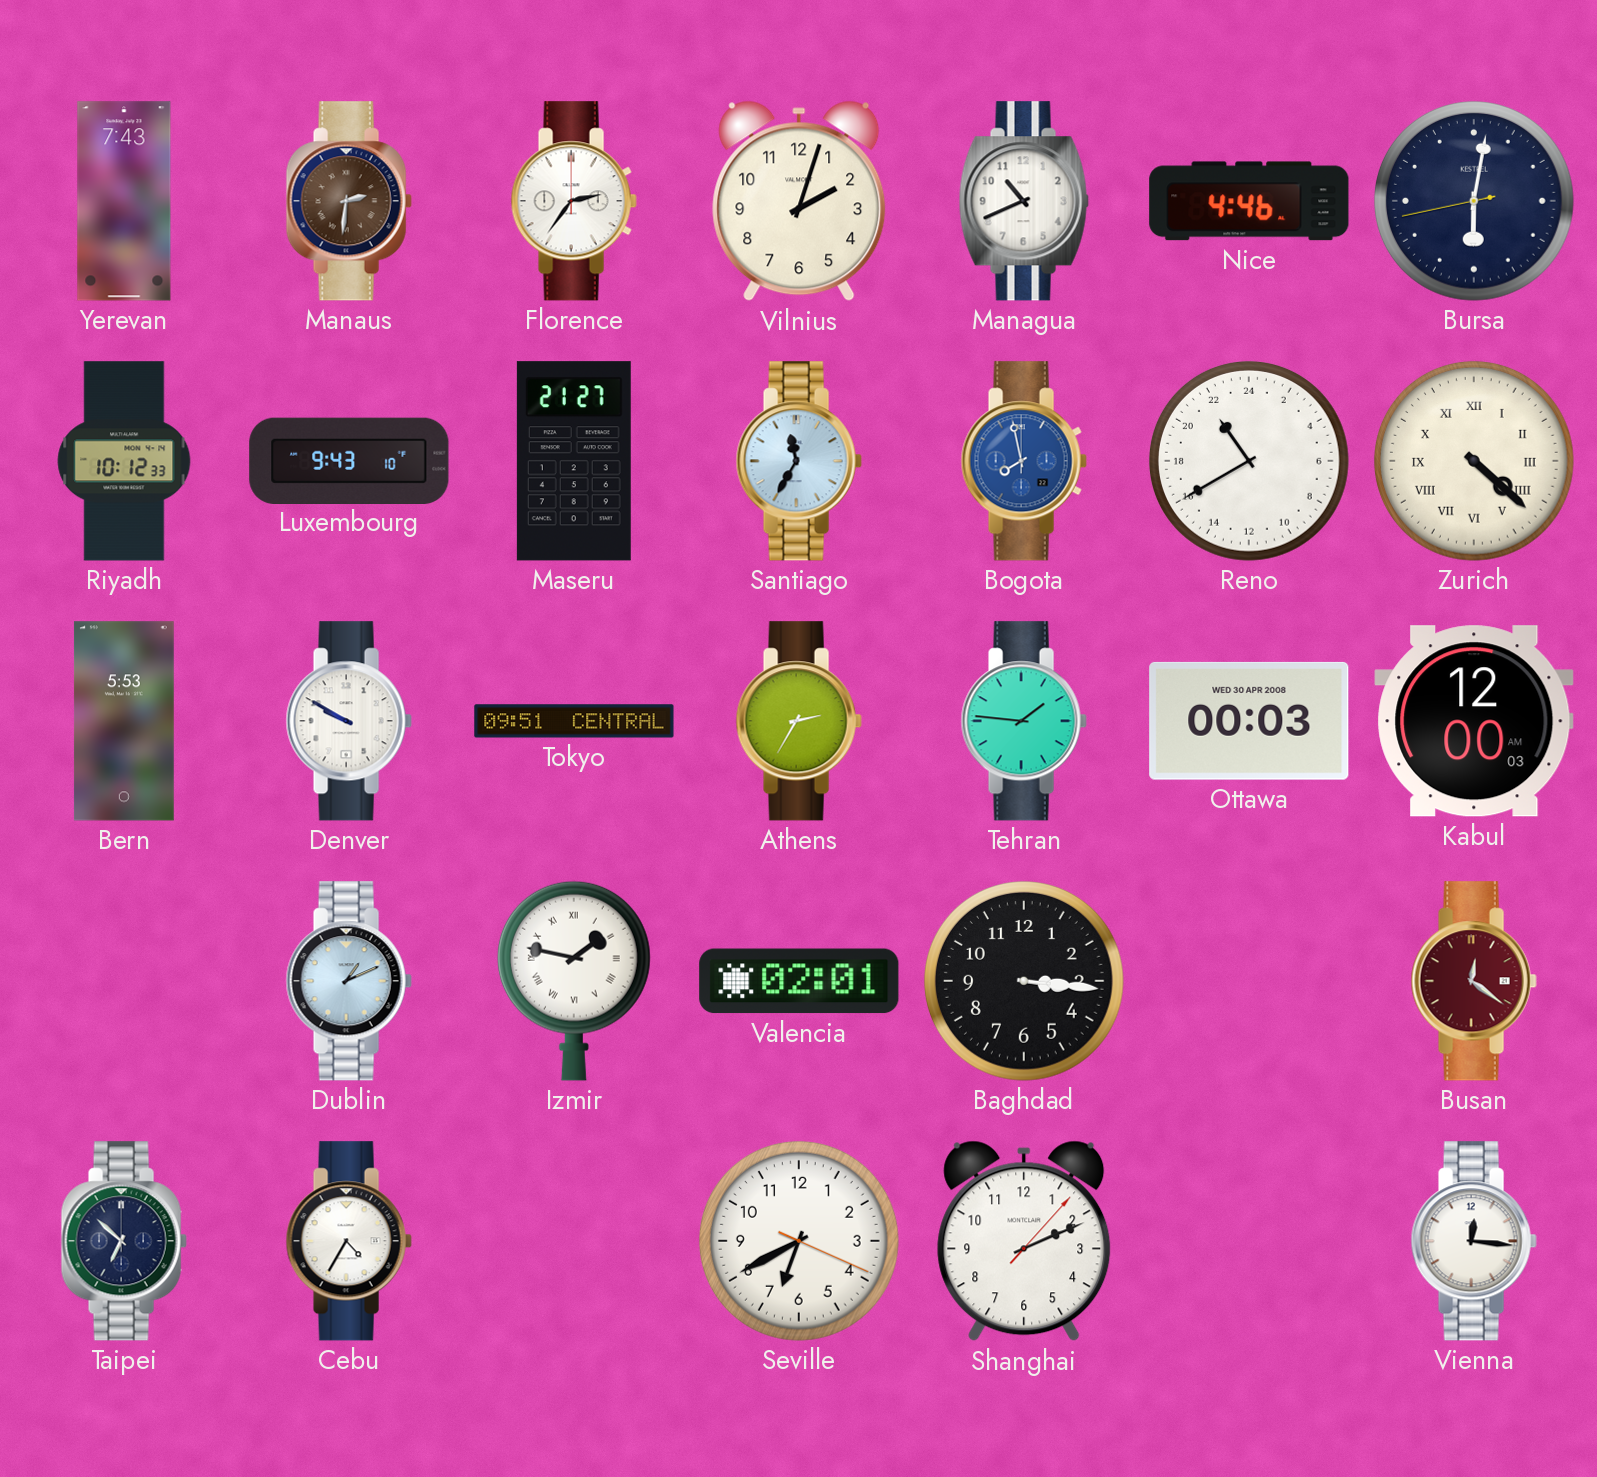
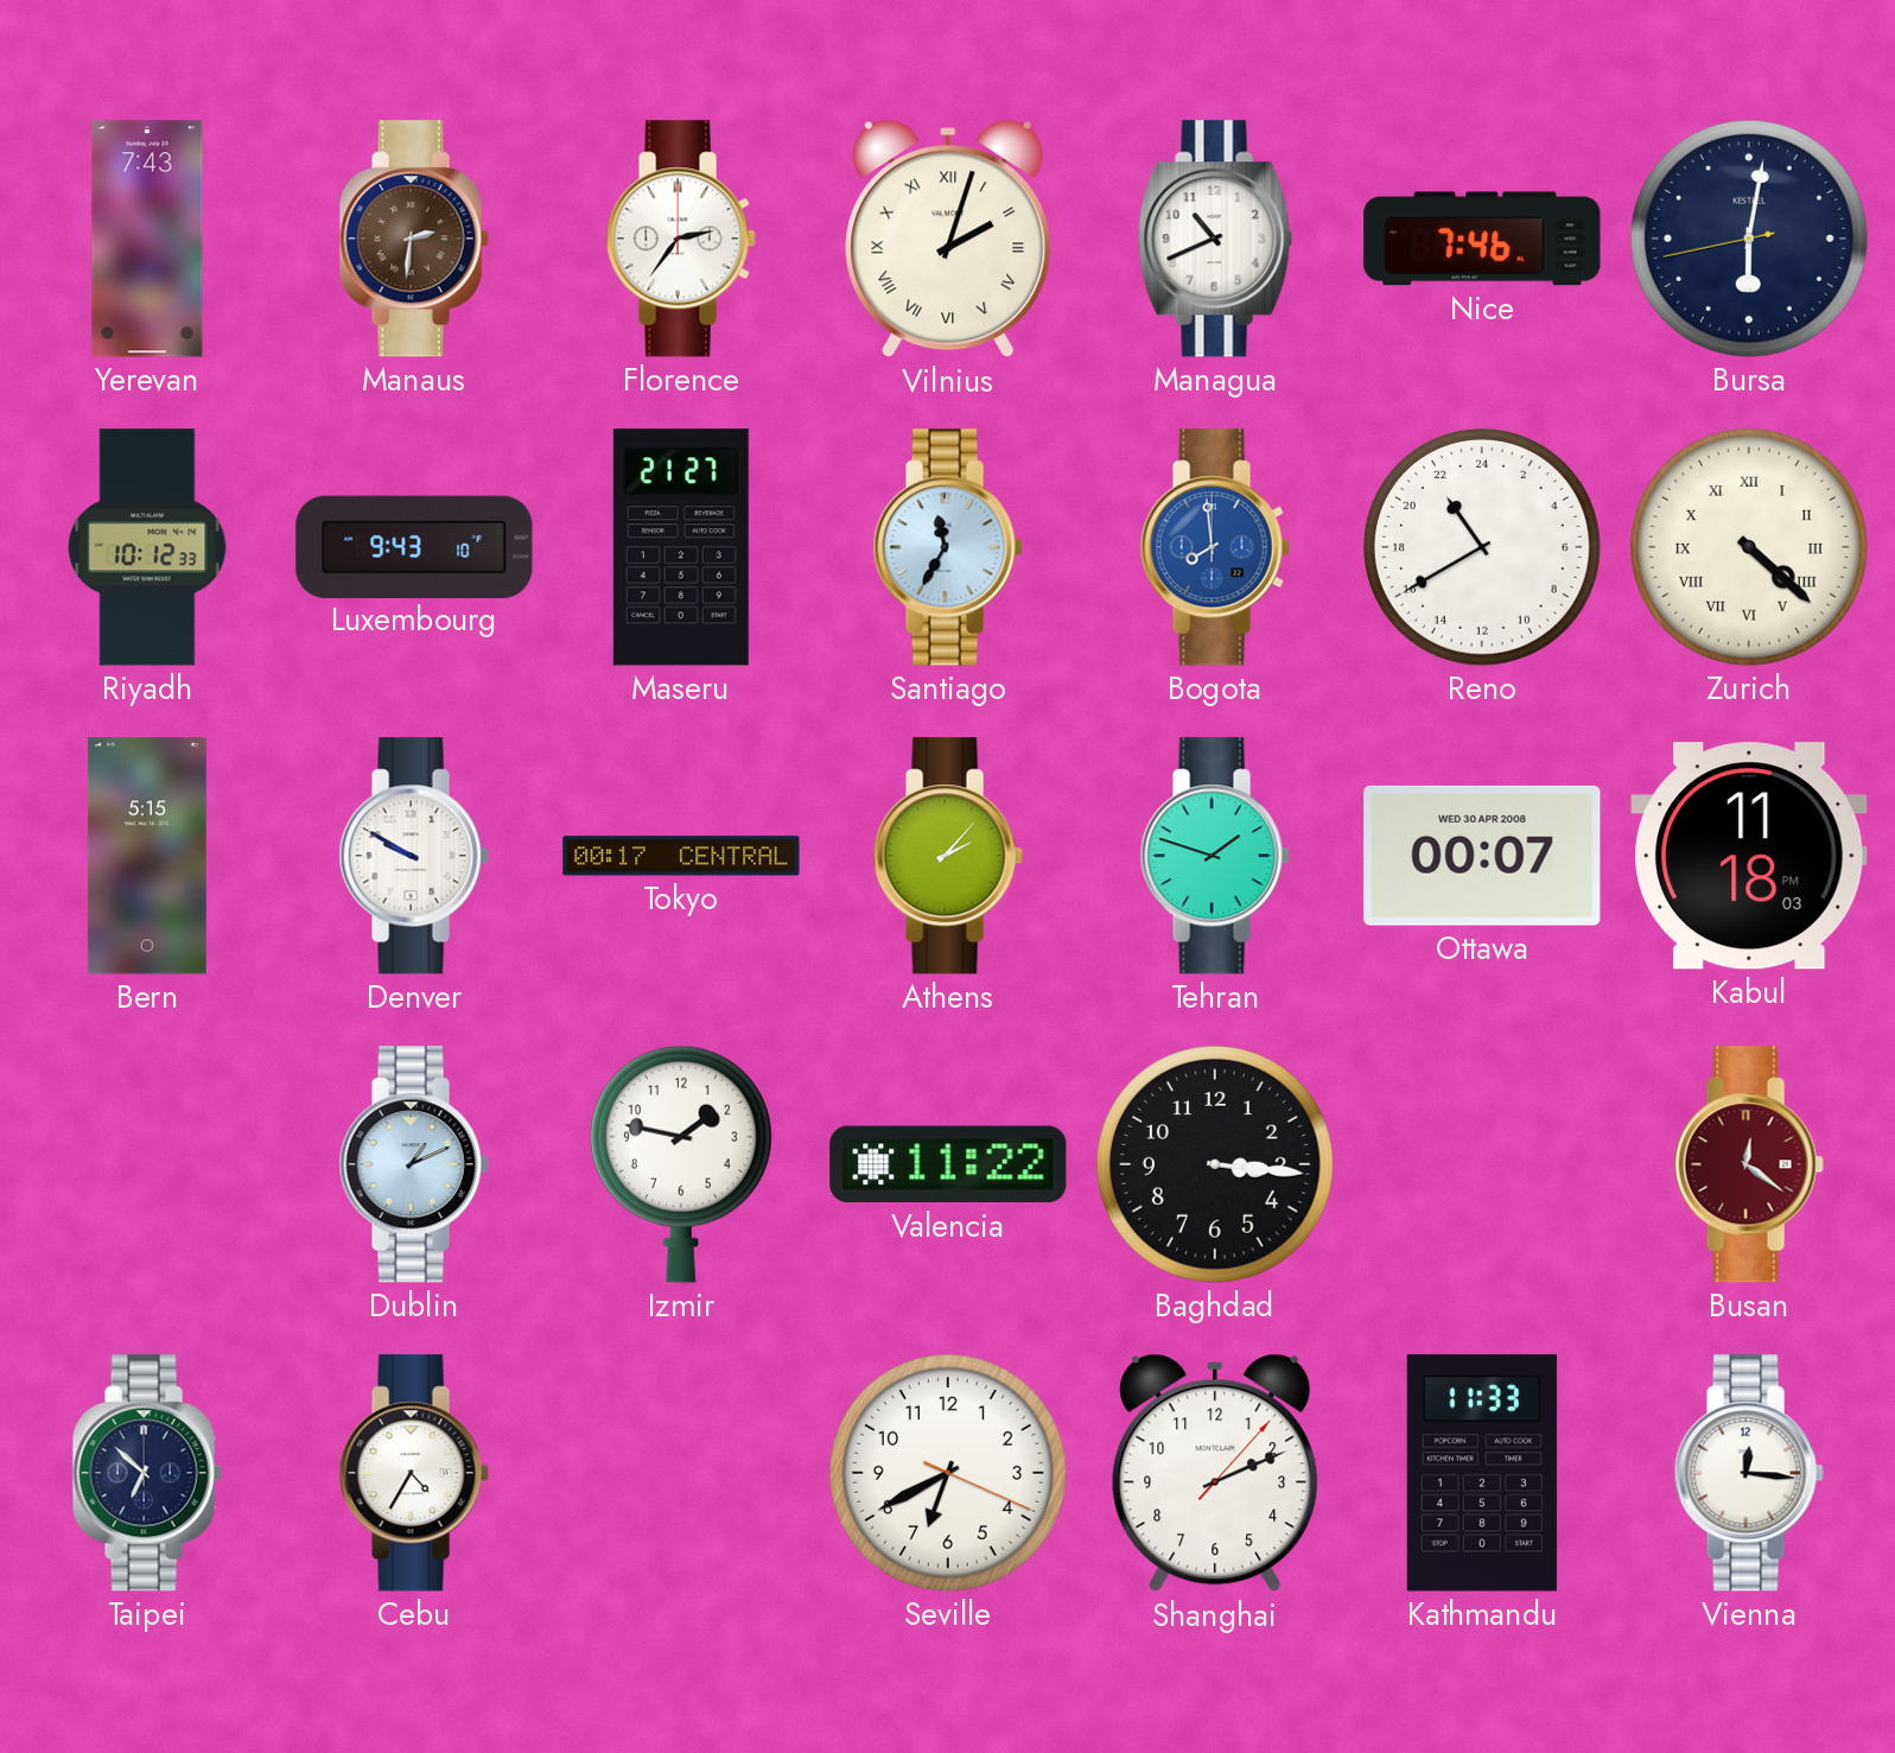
Vilnius numerals: Arabic -> Roman
Nice: 4:46 -> 7:46
Bogota: 7:58 -> 7:59
Bern: 5:53 -> 5:15
Tokyo: 09:51 -> 00:17
Athens: 2:35 -> 2:07
Tehran: 1:46 -> 1:48
Ottawa: 00:03 -> 00:07
Kabul: 12:00 -> 11:18
Izmir numerals: Roman -> Arabic
Valencia: 02:01 -> 11:22
Kathmandu: none -> 11:33
